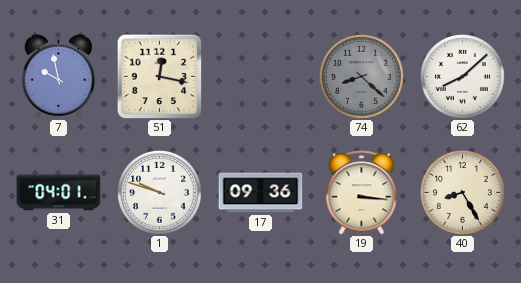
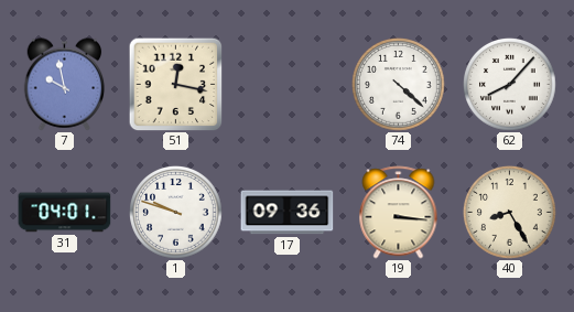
74: 8:22 -> 4:22
74 dial: grey -> white
62: 8:08 -> 8:07
